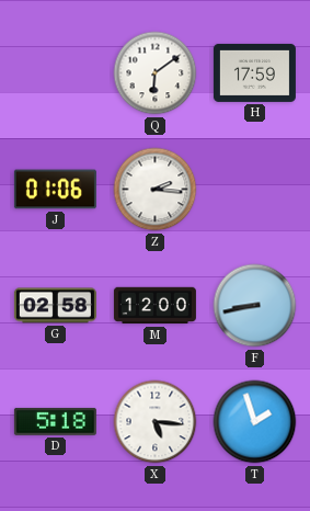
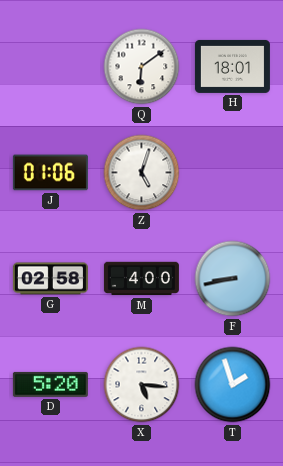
H: 17:59 -> 18:01
Z: 2:16 -> 5:03
M: 12:00 -> 4:00
D: 5:18 -> 5:20
